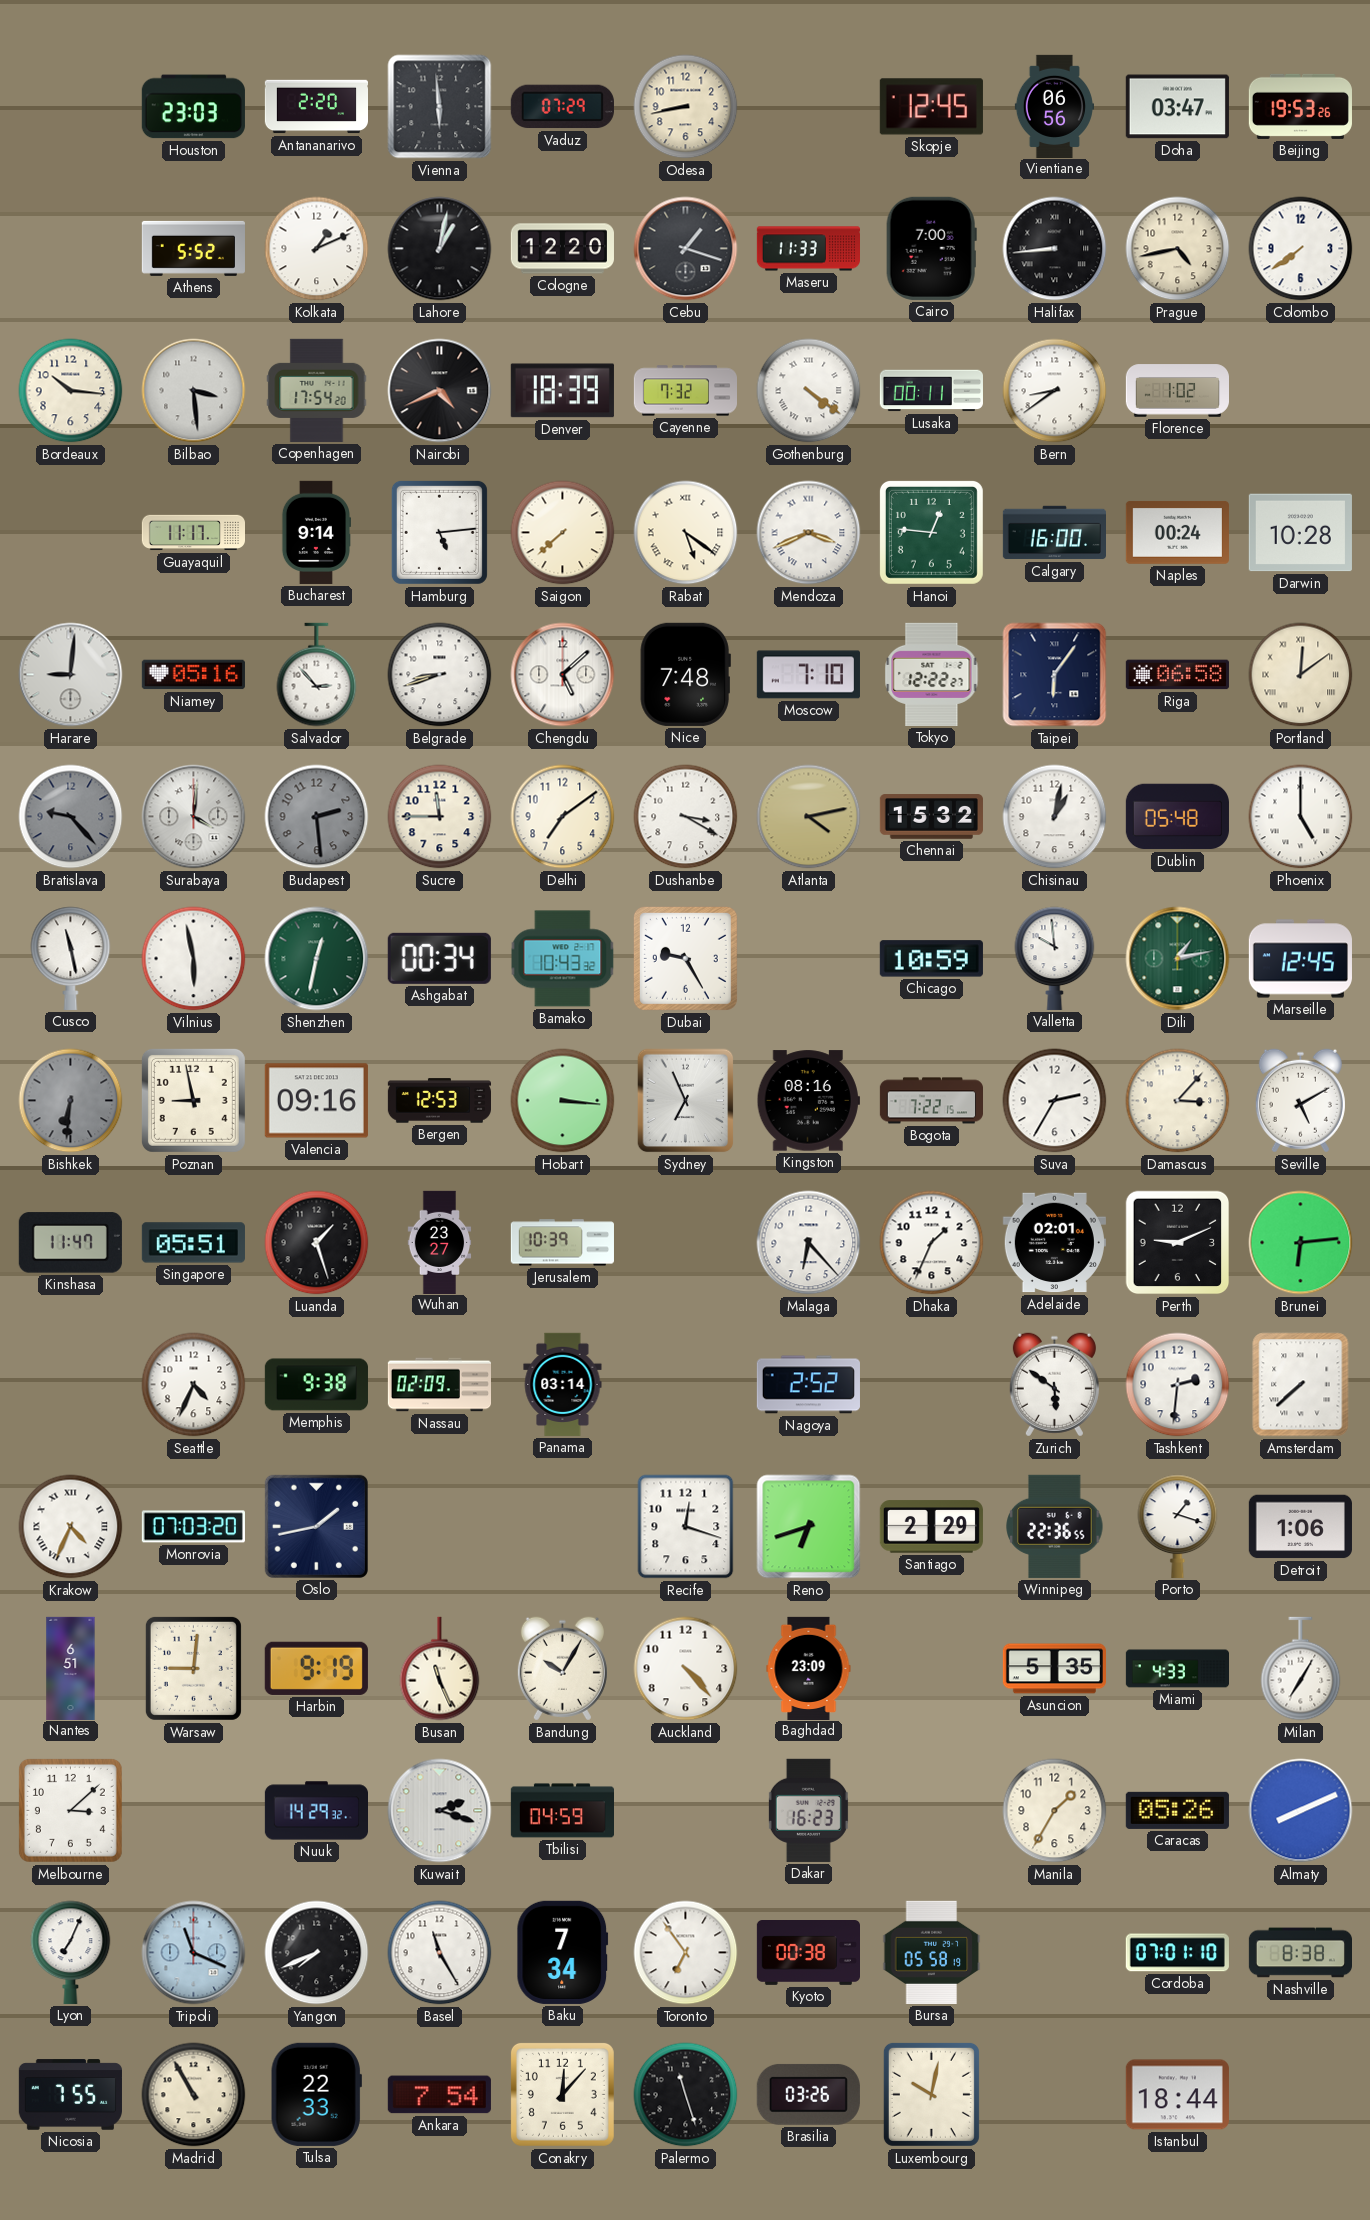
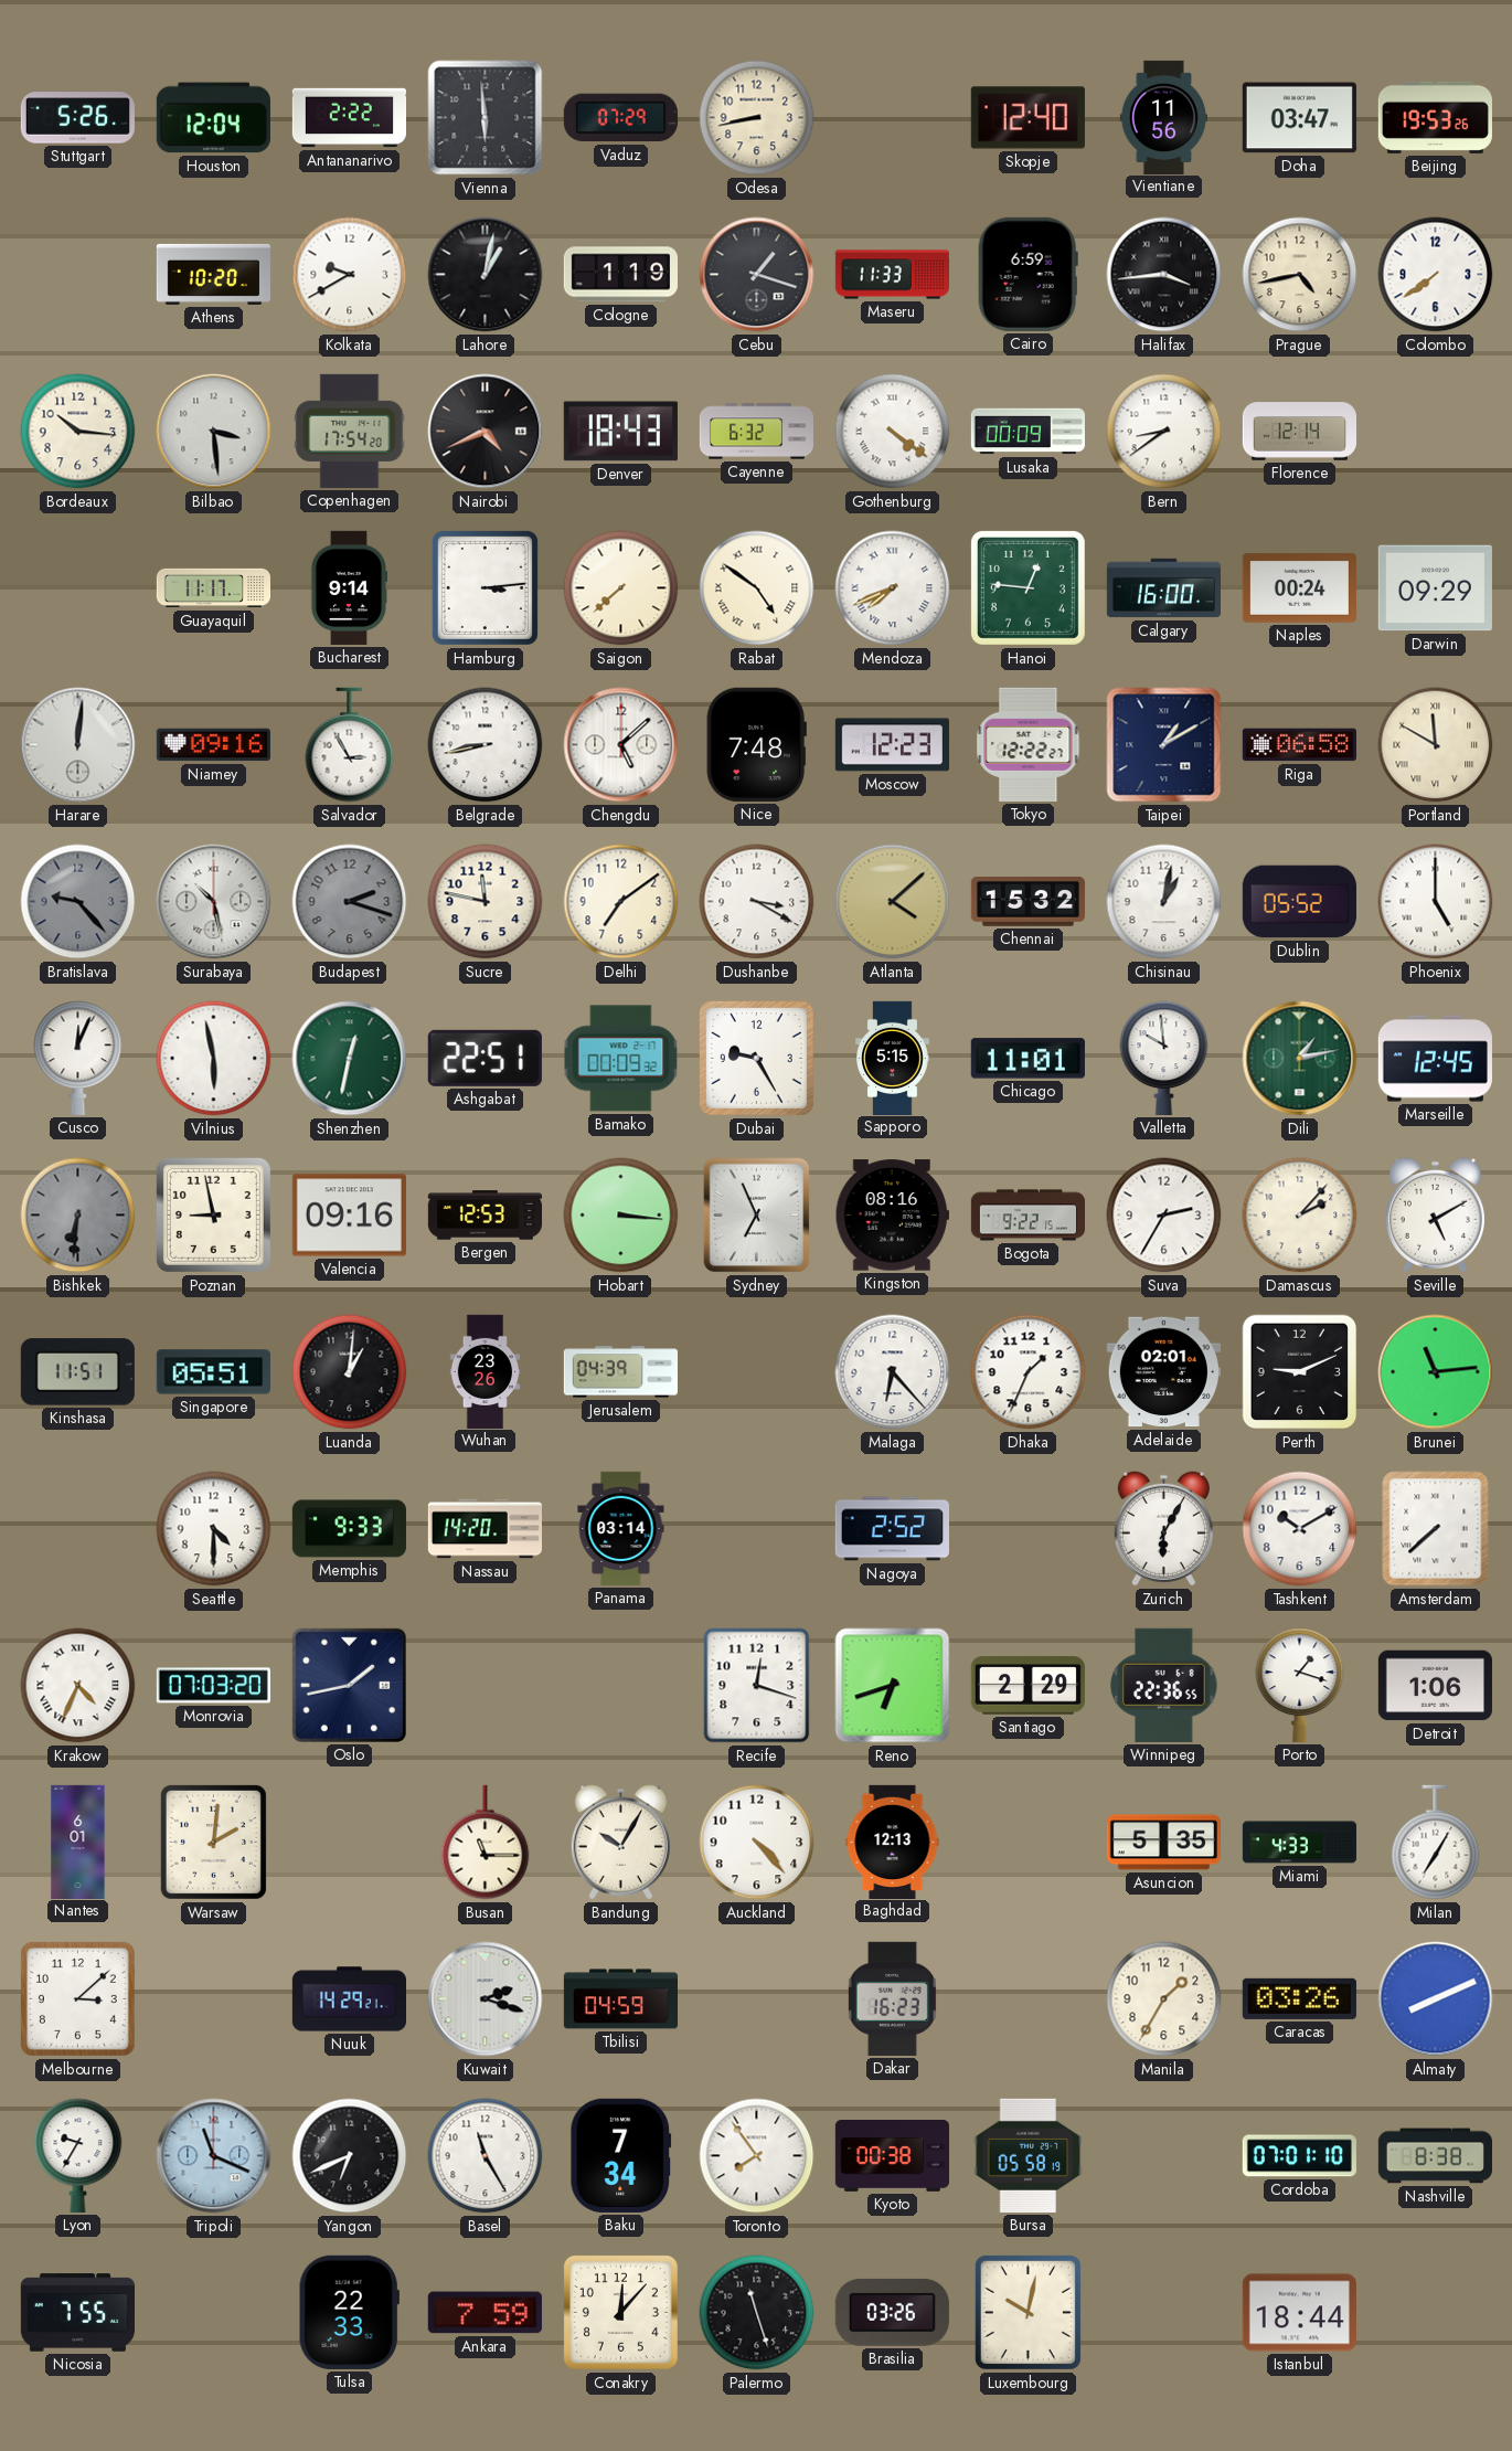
Stuttgart: none -> 5:26
Houston: 23:03 -> 12:04
Antananarivo: 2:20 -> 2:22
Skopje: 12:45 -> 12:40
Vientiane: 06:56 -> 11:56
Athens: 5:52 -> 10:20
Kolkata: 1:11 -> 9:40
Cologne: 12:20 -> 1:19
Cairo: 7:00 -> 6:59
Halifax: 8:44 -> 3:44
Denver: 18:39 -> 18:43
Cayenne: 7:32 -> 6:32
Lusaka: 00:11 -> 00:09
Florence: 1:02 -> 12:14
Hamburg: 5:14 -> 3:14
Rabat: 5:21 -> 4:51
Mendoza: 3:41 -> 7:41
Darwin: 10:28 -> 09:29
Harare: 9:01 -> 12:01
Niamey: 05:16 -> 09:16
Salvador: 2:53 -> 2:55
Belgrade: 8:42 -> 8:43
Moscow: 7:10 -> 12:23
Taipei: 6:06 -> 1:10
Portland: 12:09 -> 11:50
Surabaya: 4:01 -> 10:28
Budapest: 2:29 -> 2:18
Sucre: 11:45 -> 11:47
Atlanta: 4:13 -> 4:08
Dublin: 05:48 -> 05:52
Cusco: 11:28 -> 12:04
Ashgabat: 00:34 -> 22:51
Bamako: 10:43 -> 00:09
Sapporo: none -> 5:15
Chicago: 10:59 -> 11:01
Bogota: 7:22 -> 9:22
Damascus: 3:07 -> 2:07
Kinshasa: 11:47 -> 11:51
Luanda: 1:27 -> 1:01
Wuhan: 23:27 -> 23:26
Jerusalem: 10:39 -> 04:39
Brunei: 6:14 -> 11:14
Seattle: 4:34 -> 4:30
Memphis: 9:38 -> 9:33
Nassau: 02:09 -> 14:20
Zurich: 5:51 -> 6:05
Tashkent: 2:31 -> 10:10
Nantes: 6:51 -> 6:01
Warsaw: 9:01 -> 2:01
Harbin: 9:19 -> none
Busan: 11:26 -> 11:15
Baghdad: 23:09 -> 12:13
Nuuk: 14:29:32 -> 14:29:21
Caracas: 05:26 -> 03:26
Lyon: 7:04 -> 9:35
Yangon: 7:41 -> 6:41
Toronto: 6:54 -> 7:54
Madrid: 10:55 -> none
Ankara: 7:54 -> 7:59
